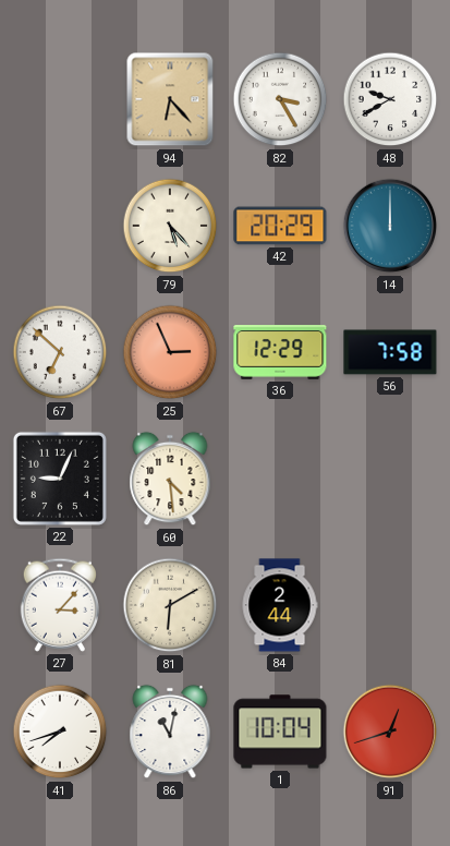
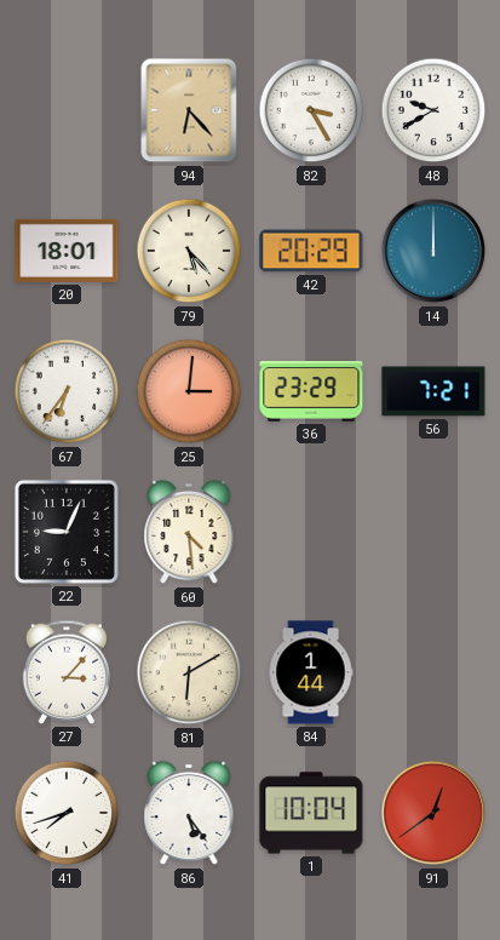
20: none -> 18:01
67: 6:52 -> 6:36
25: 2:56 -> 3:01
36: 12:29 -> 23:29
56: 7:58 -> 7:21
84: 2:44 -> 1:44
86: 11:02 -> 5:24
91: 12:42 -> 12:39
